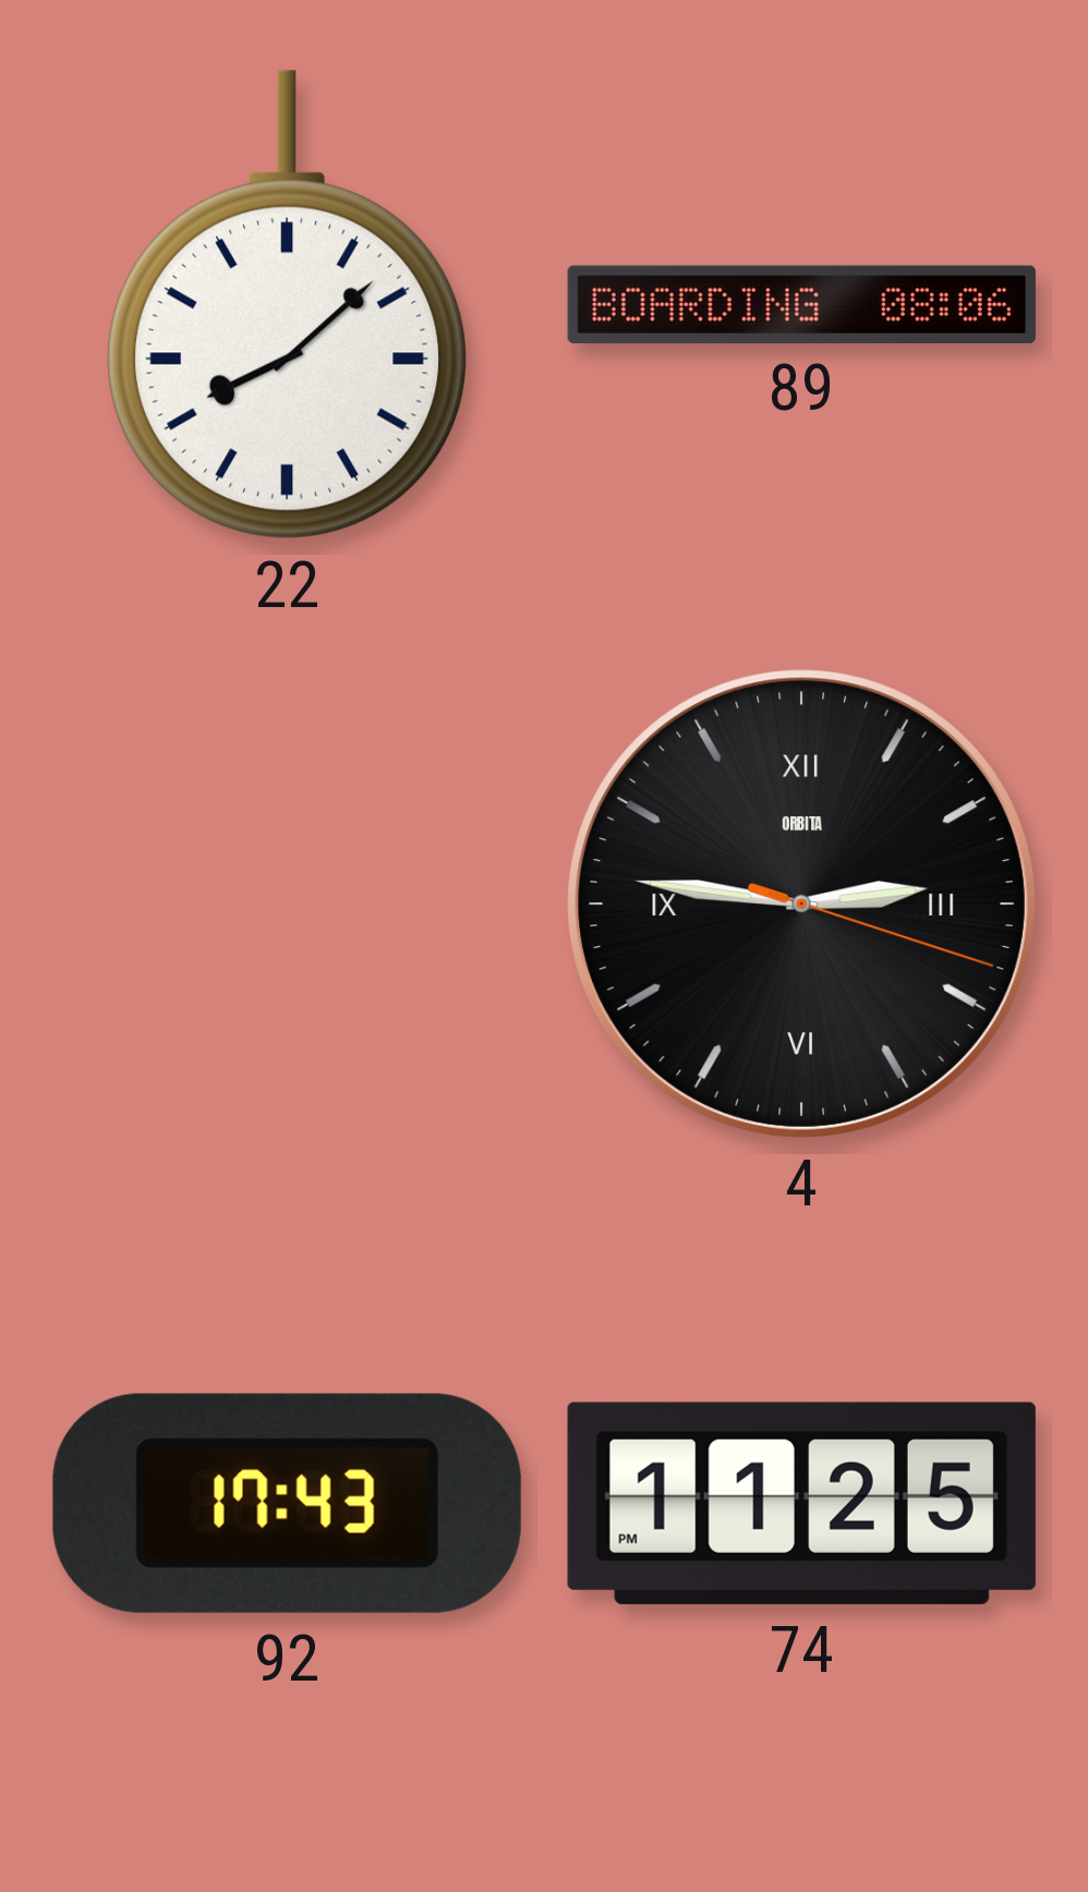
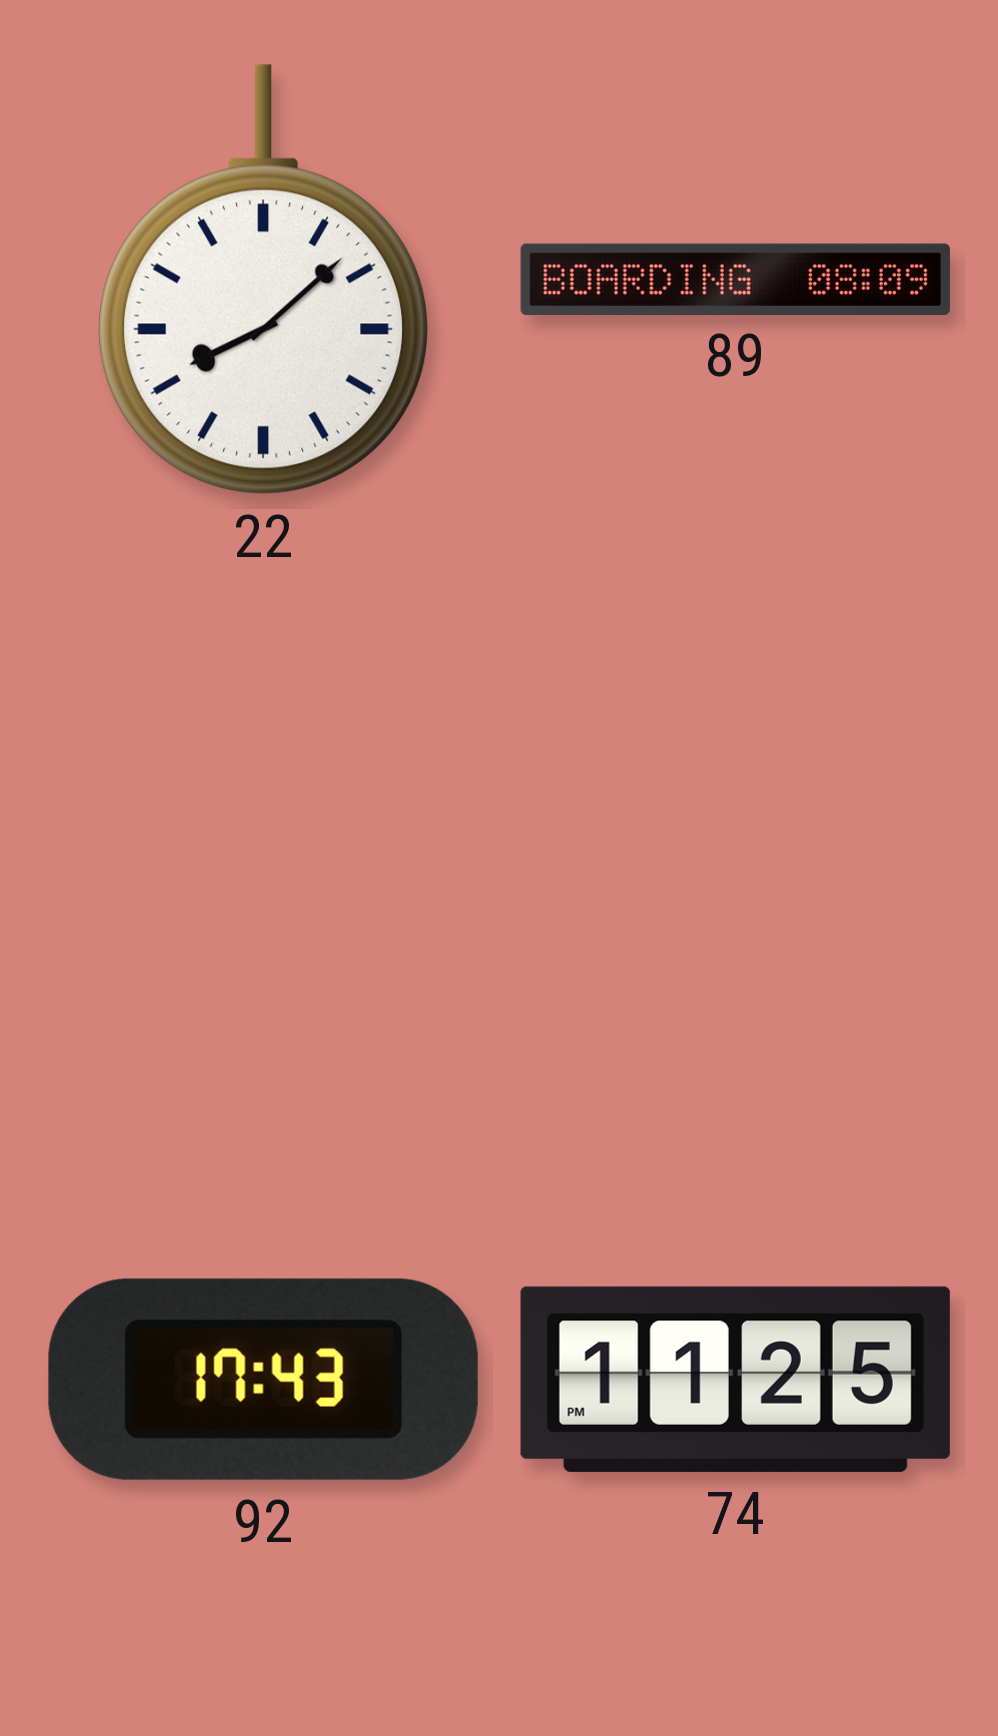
89: 08:06 -> 08:09
4: 2:46 -> none
